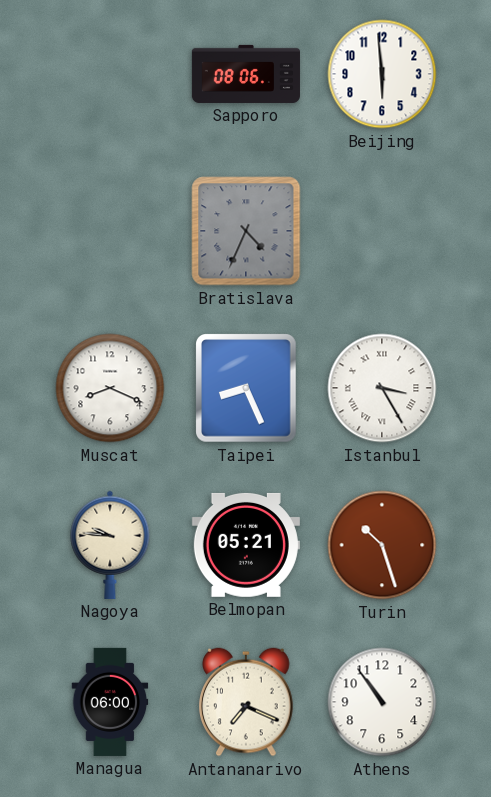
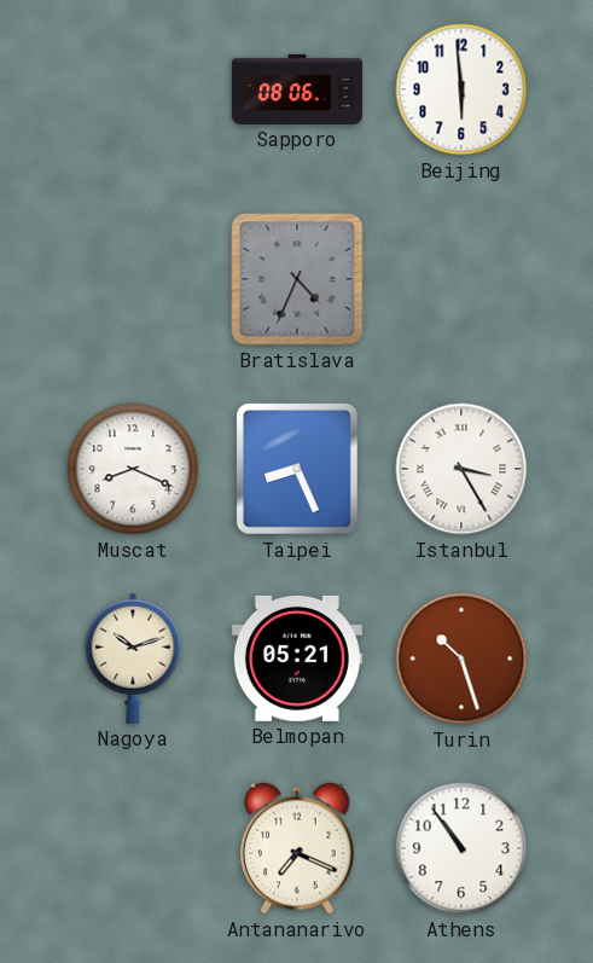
Nagoya: 9:46 -> 10:12
Managua: 06:00 -> none
